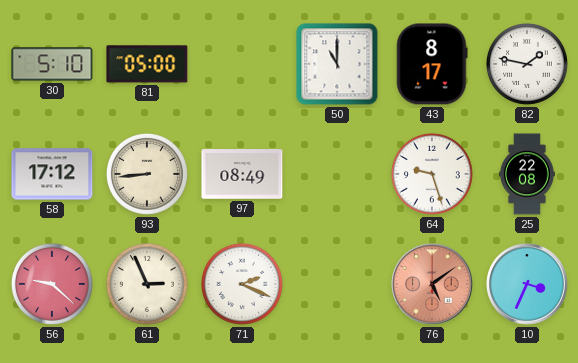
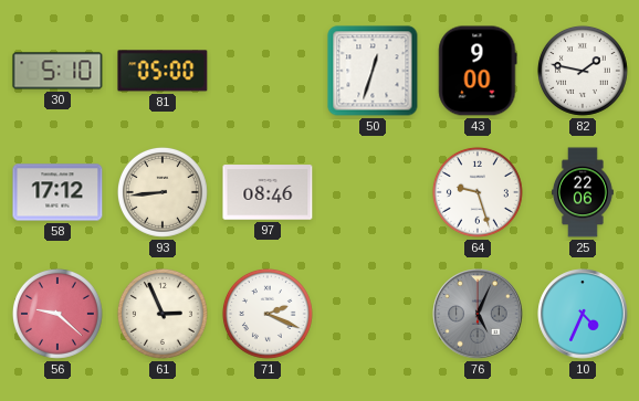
50: 11:00 -> 12:33
43: 8:17 -> 9:00
97: 08:49 -> 08:46
25: 22:08 -> 22:06
76: 5:09 -> 5:04
76 dial: salmon -> grey
10: 3:34 -> 4:34
